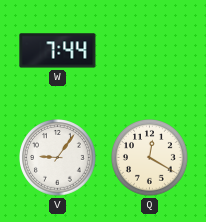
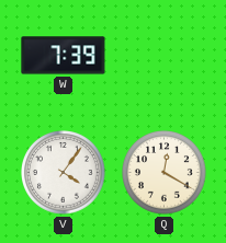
W: 7:44 -> 7:39
V: 9:06 -> 4:06
